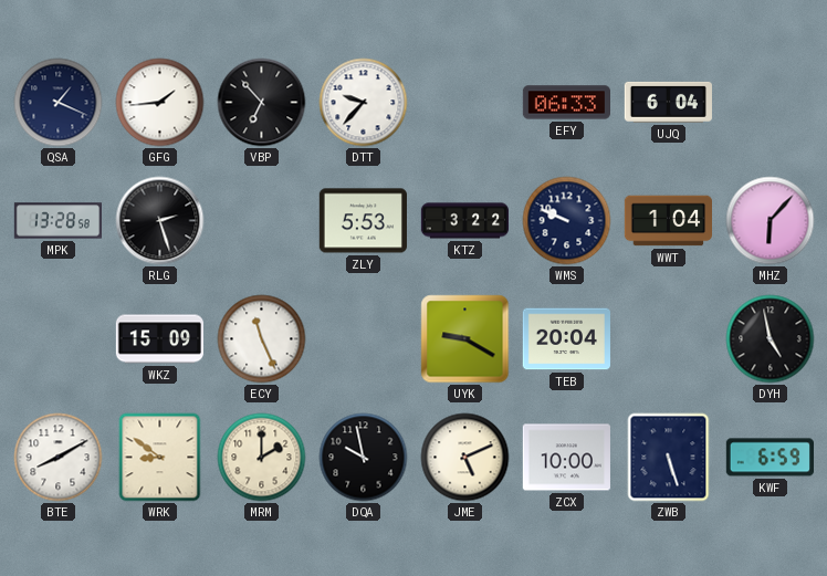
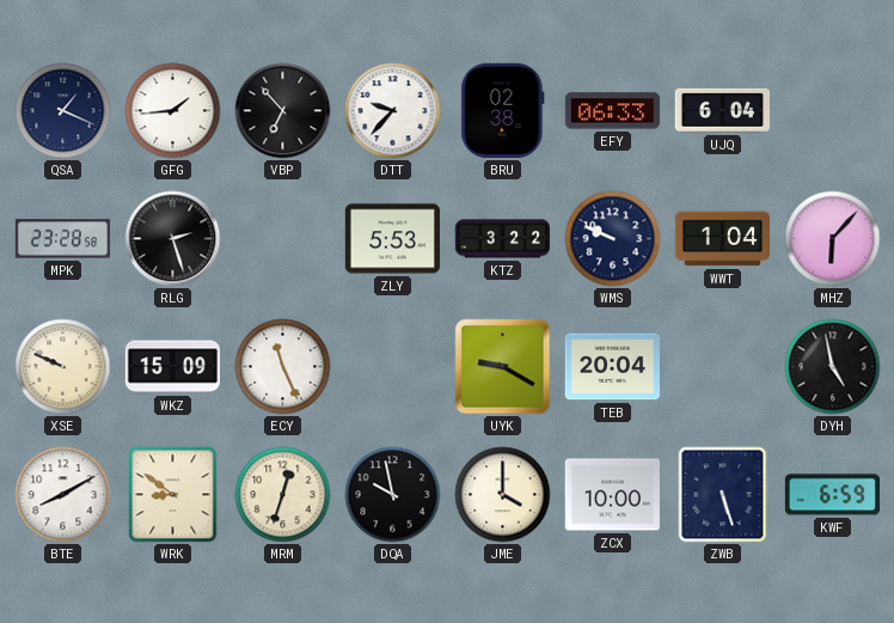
BRU: none -> 02:38
MPK: 13:28 -> 23:28
XSE: none -> 9:49
MRM: 2:00 -> 12:33
JME: 5:11 -> 4:00
